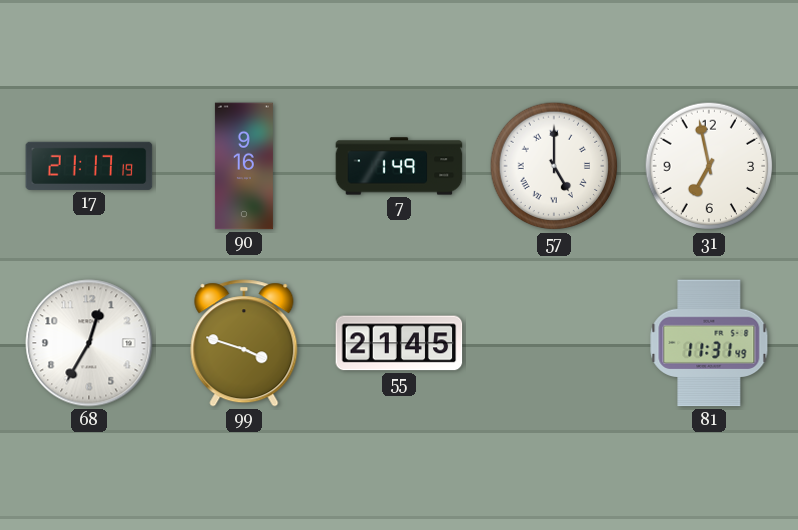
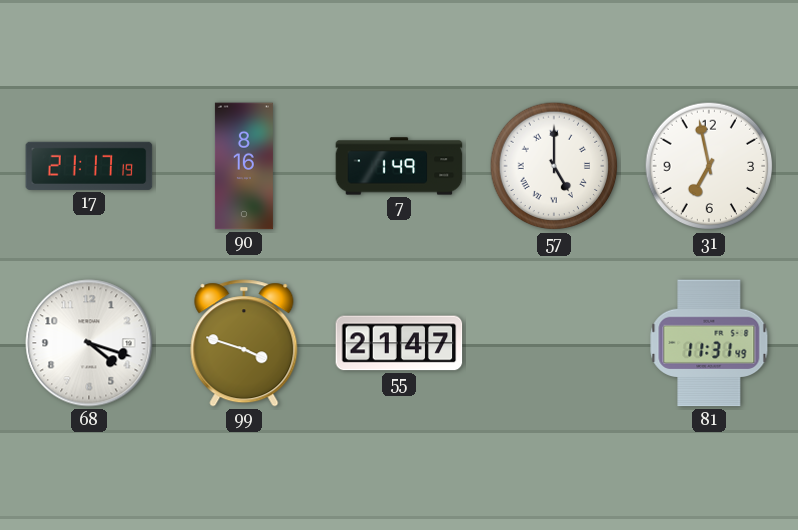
90: 9:16 -> 8:16
68: 12:35 -> 4:18
55: 21:45 -> 21:47
